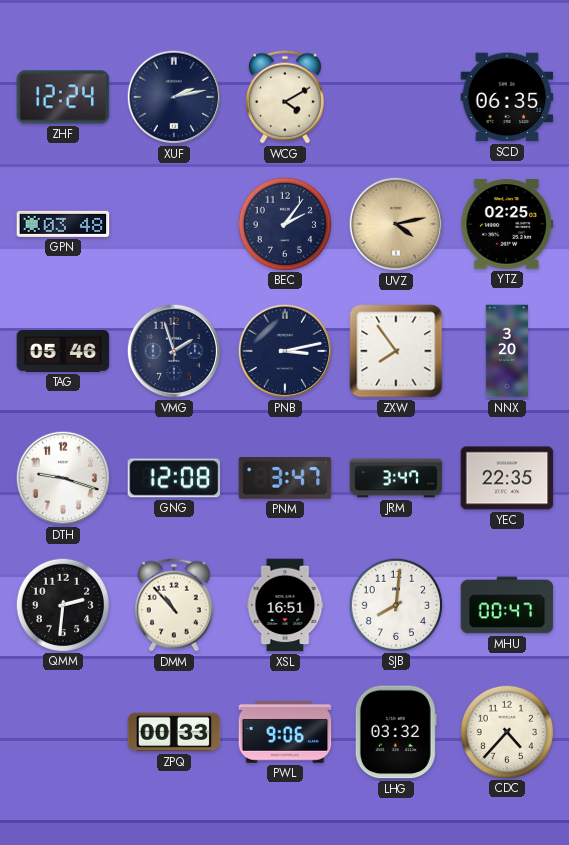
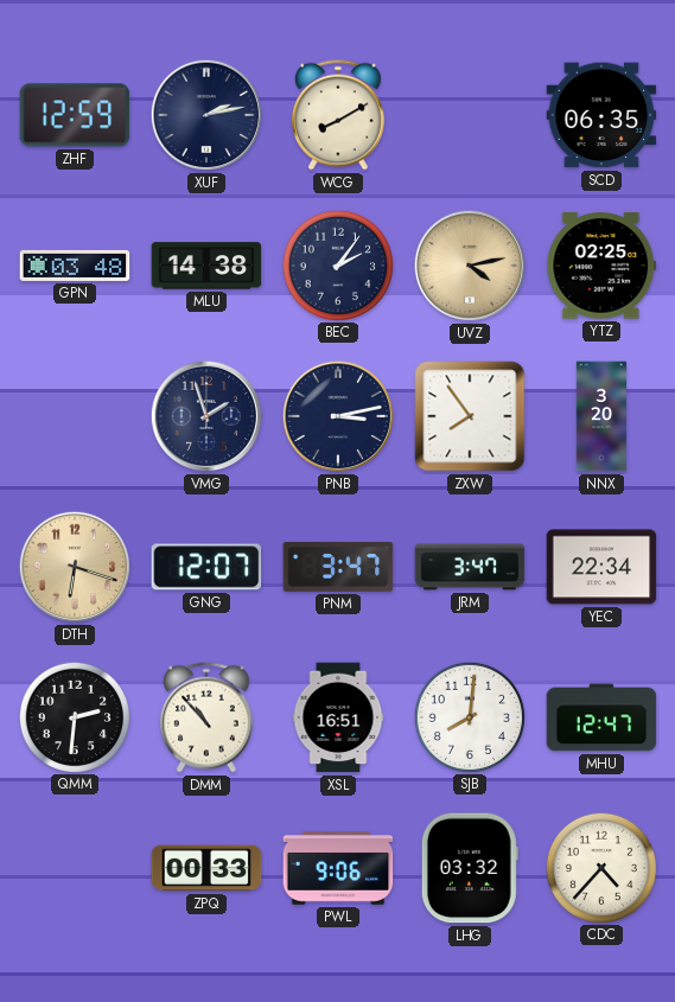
ZHF: 12:24 -> 12:59
WCG: 4:10 -> 8:10
MLU: none -> 14:38
TAG: 05:46 -> none
DTH: 9:18 -> 6:18
DTH dial: white -> champagne
GNG: 12:08 -> 12:07
YEC: 22:35 -> 22:34
MHU: 00:47 -> 12:47
